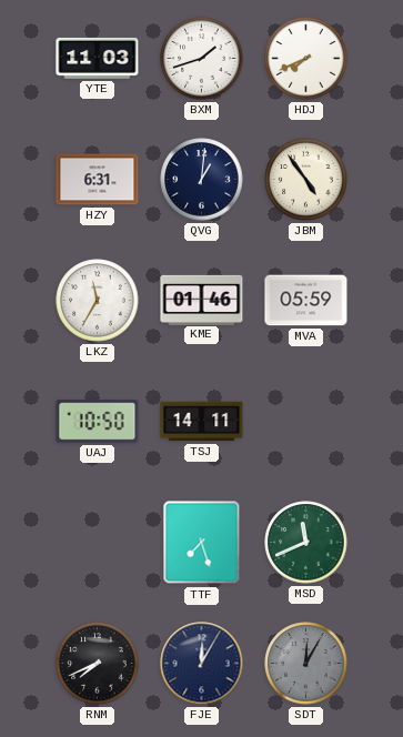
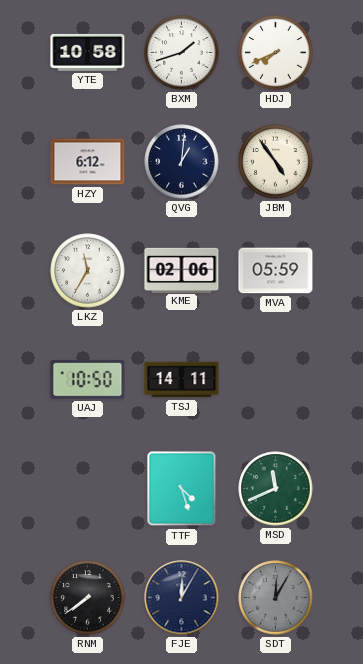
YTE: 11:03 -> 10:58
HZY: 6:31 -> 6:12
KME: 01:46 -> 02:06
TTF: 7:27 -> 4:27
RNM: 7:41 -> 7:39
